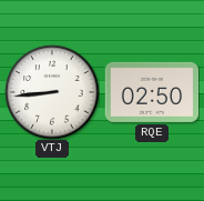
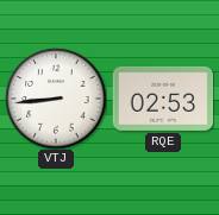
RQE: 02:50 -> 02:53
